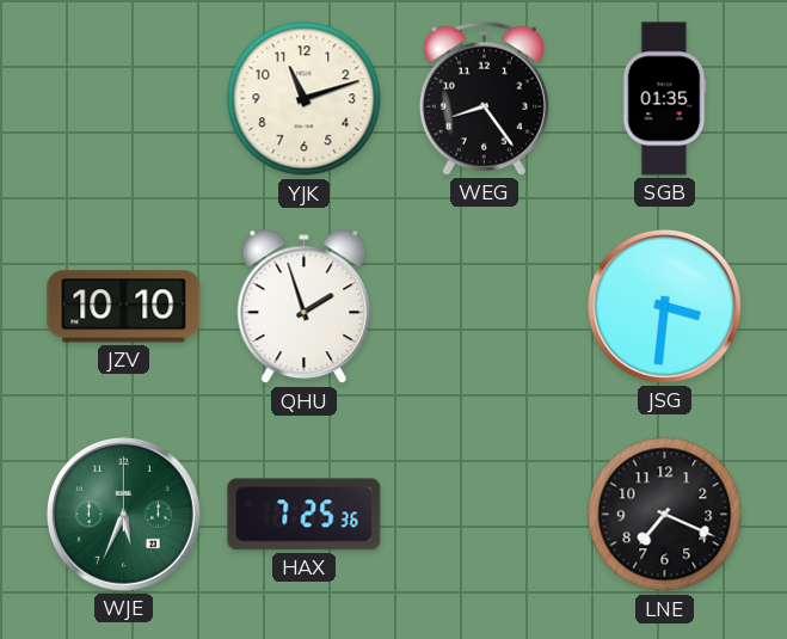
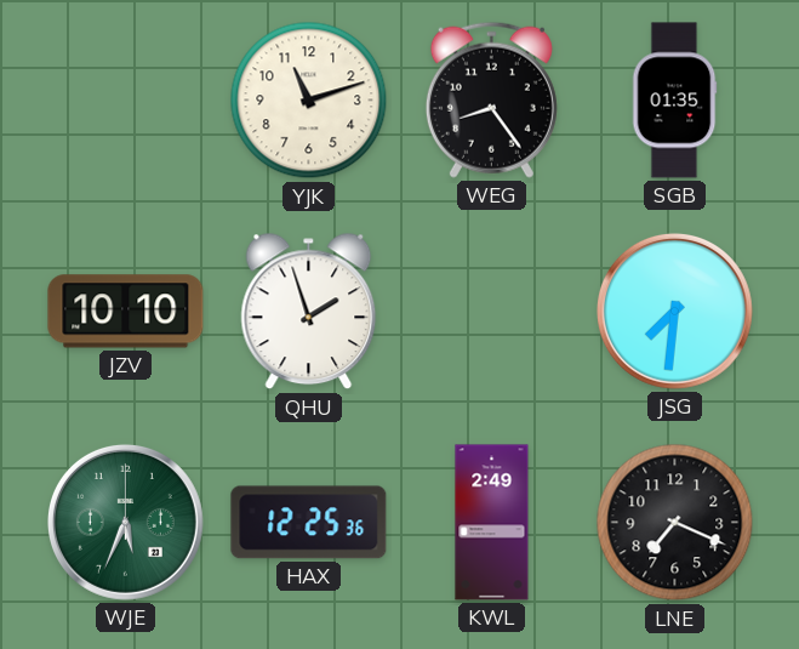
JSG: 3:31 -> 7:31
HAX: 7:25 -> 12:25
KWL: none -> 2:49
